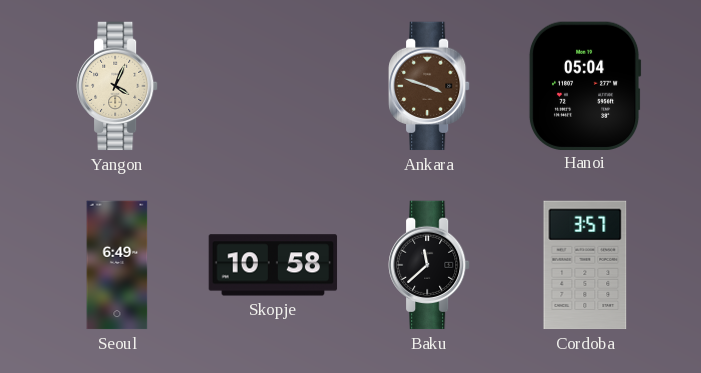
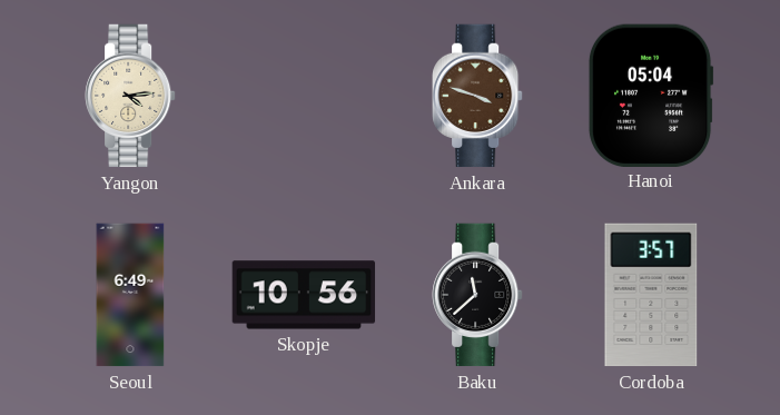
Yangon: 4:04 -> 4:14
Skopje: 10:58 -> 10:56
